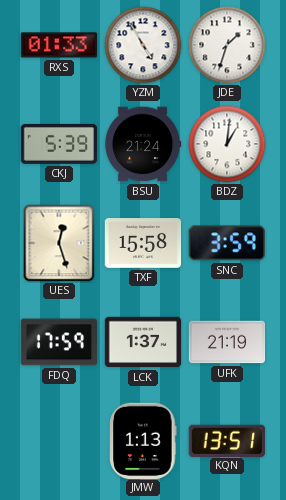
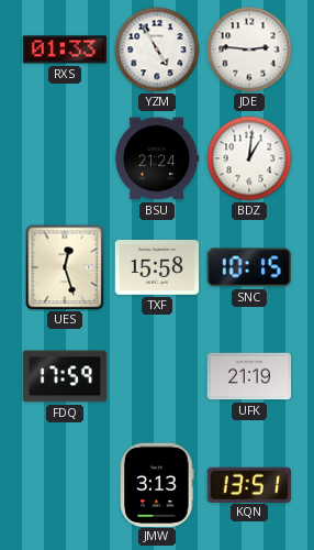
JDE: 1:33 -> 2:46
CKJ: 5:39 -> none
SNC: 3:59 -> 10:15
LCK: 1:37 -> none
JMW: 1:13 -> 3:13
